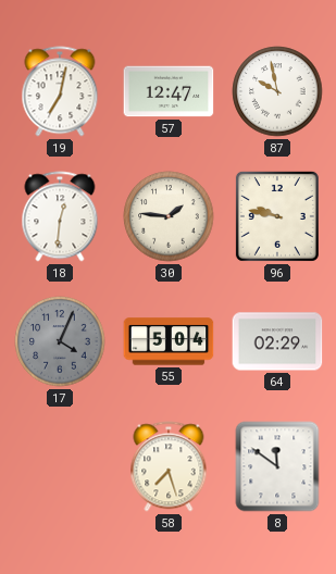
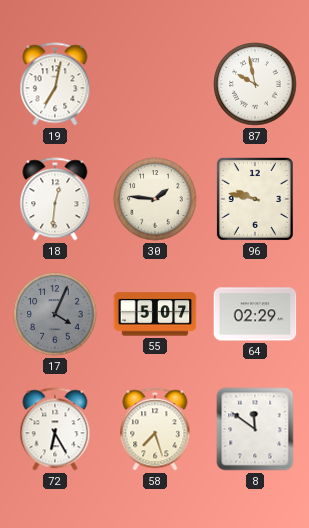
57: 12:47 -> none
55: 5:04 -> 5:07
72: none -> 6:25
